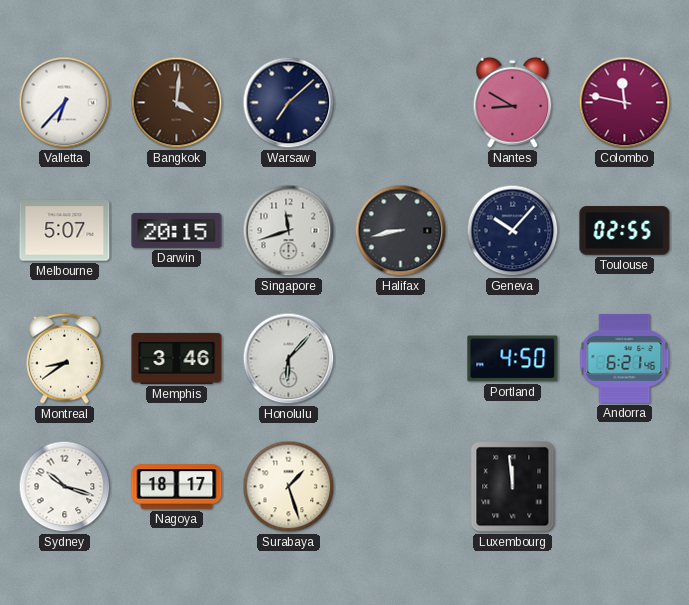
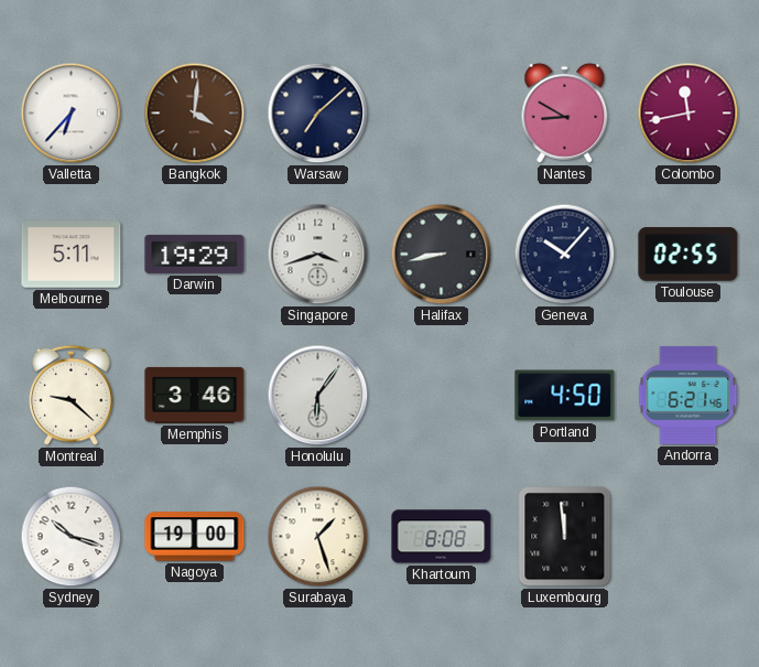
Colombo: 11:47 -> 11:43
Melbourne: 5:07 -> 5:11
Darwin: 20:15 -> 19:29
Singapore: 11:42 -> 3:42
Montreal: 8:39 -> 9:22
Honolulu: 6:07 -> 6:06
Nagoya: 18:17 -> 19:00
Khartoum: none -> 8:08
